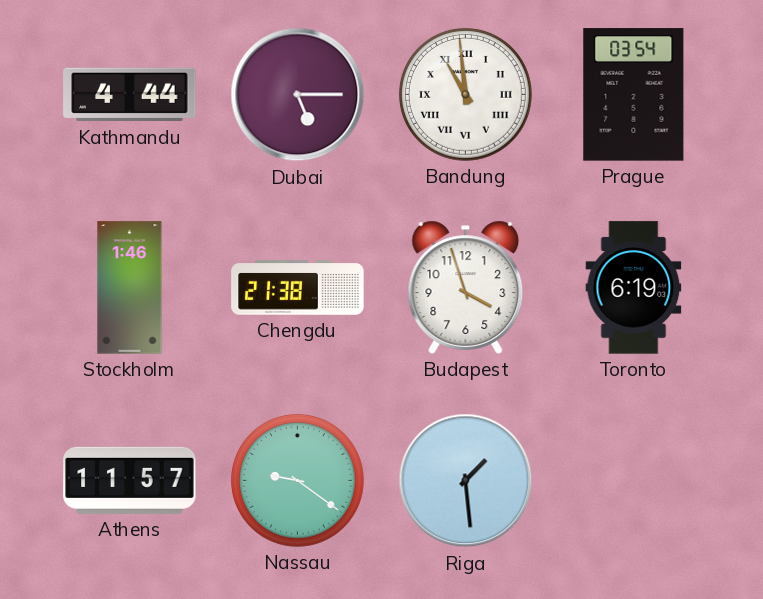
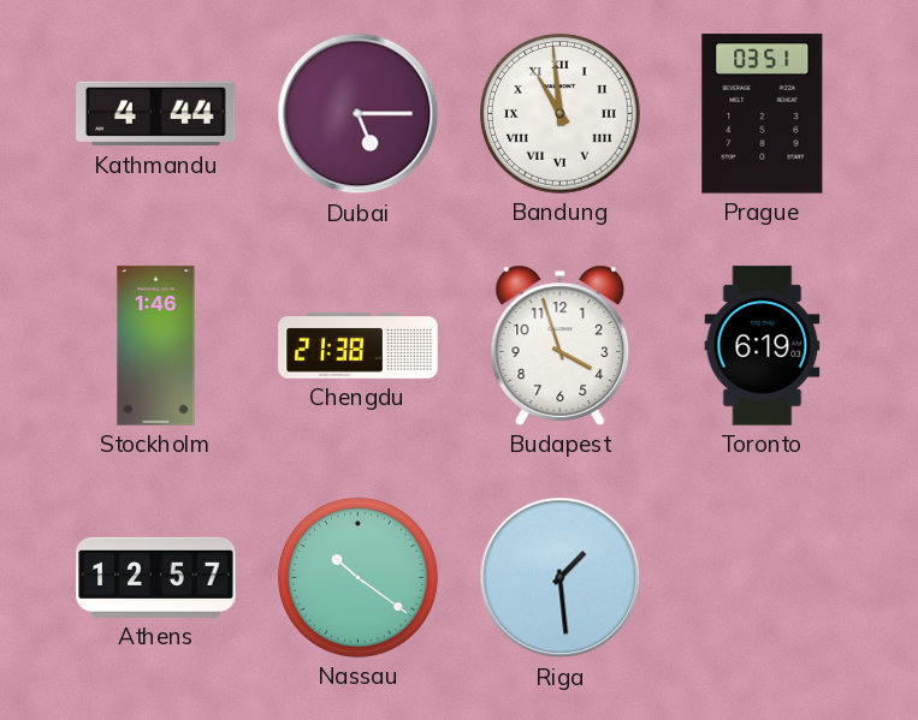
Prague: 03:54 -> 03:51
Athens: 11:57 -> 12:57
Nassau: 9:21 -> 10:21
